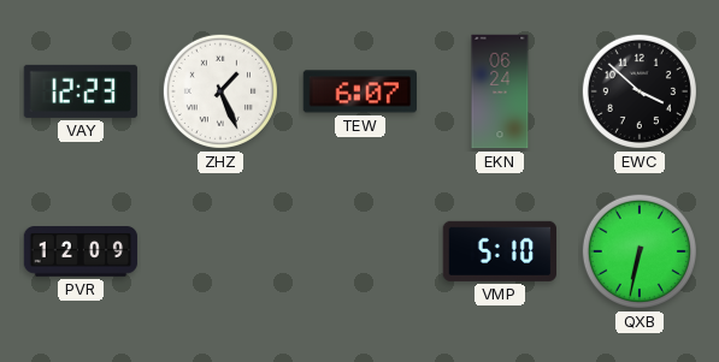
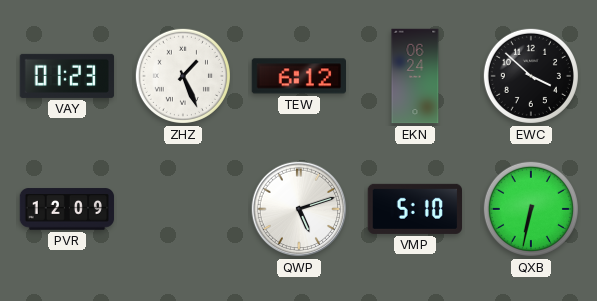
VAY: 12:23 -> 01:23
TEW: 6:07 -> 6:12
QWP: none -> 5:12
